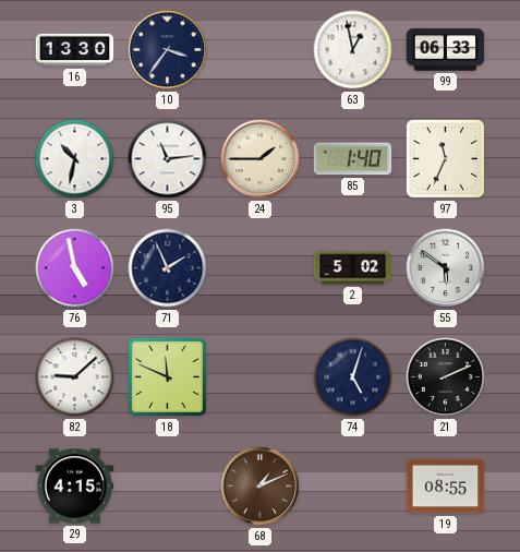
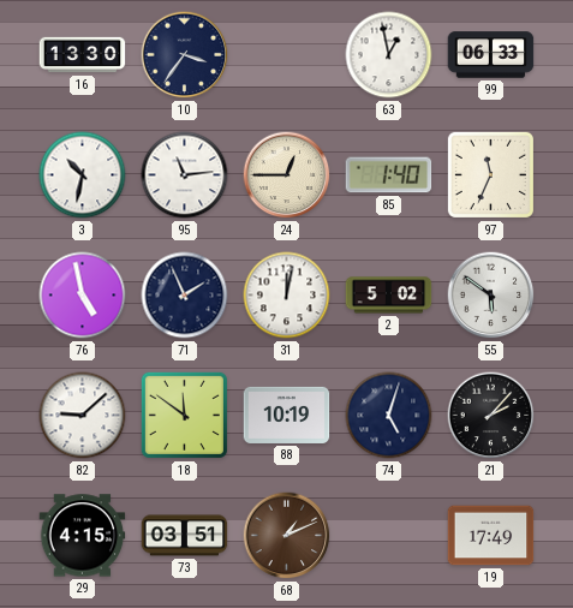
24: 1:45 -> 12:45
31: none -> 12:02
18: 11:49 -> 11:51
88: none -> 10:19
21: 2:11 -> 2:07
73: none -> 03:51
19: 08:55 -> 17:49
